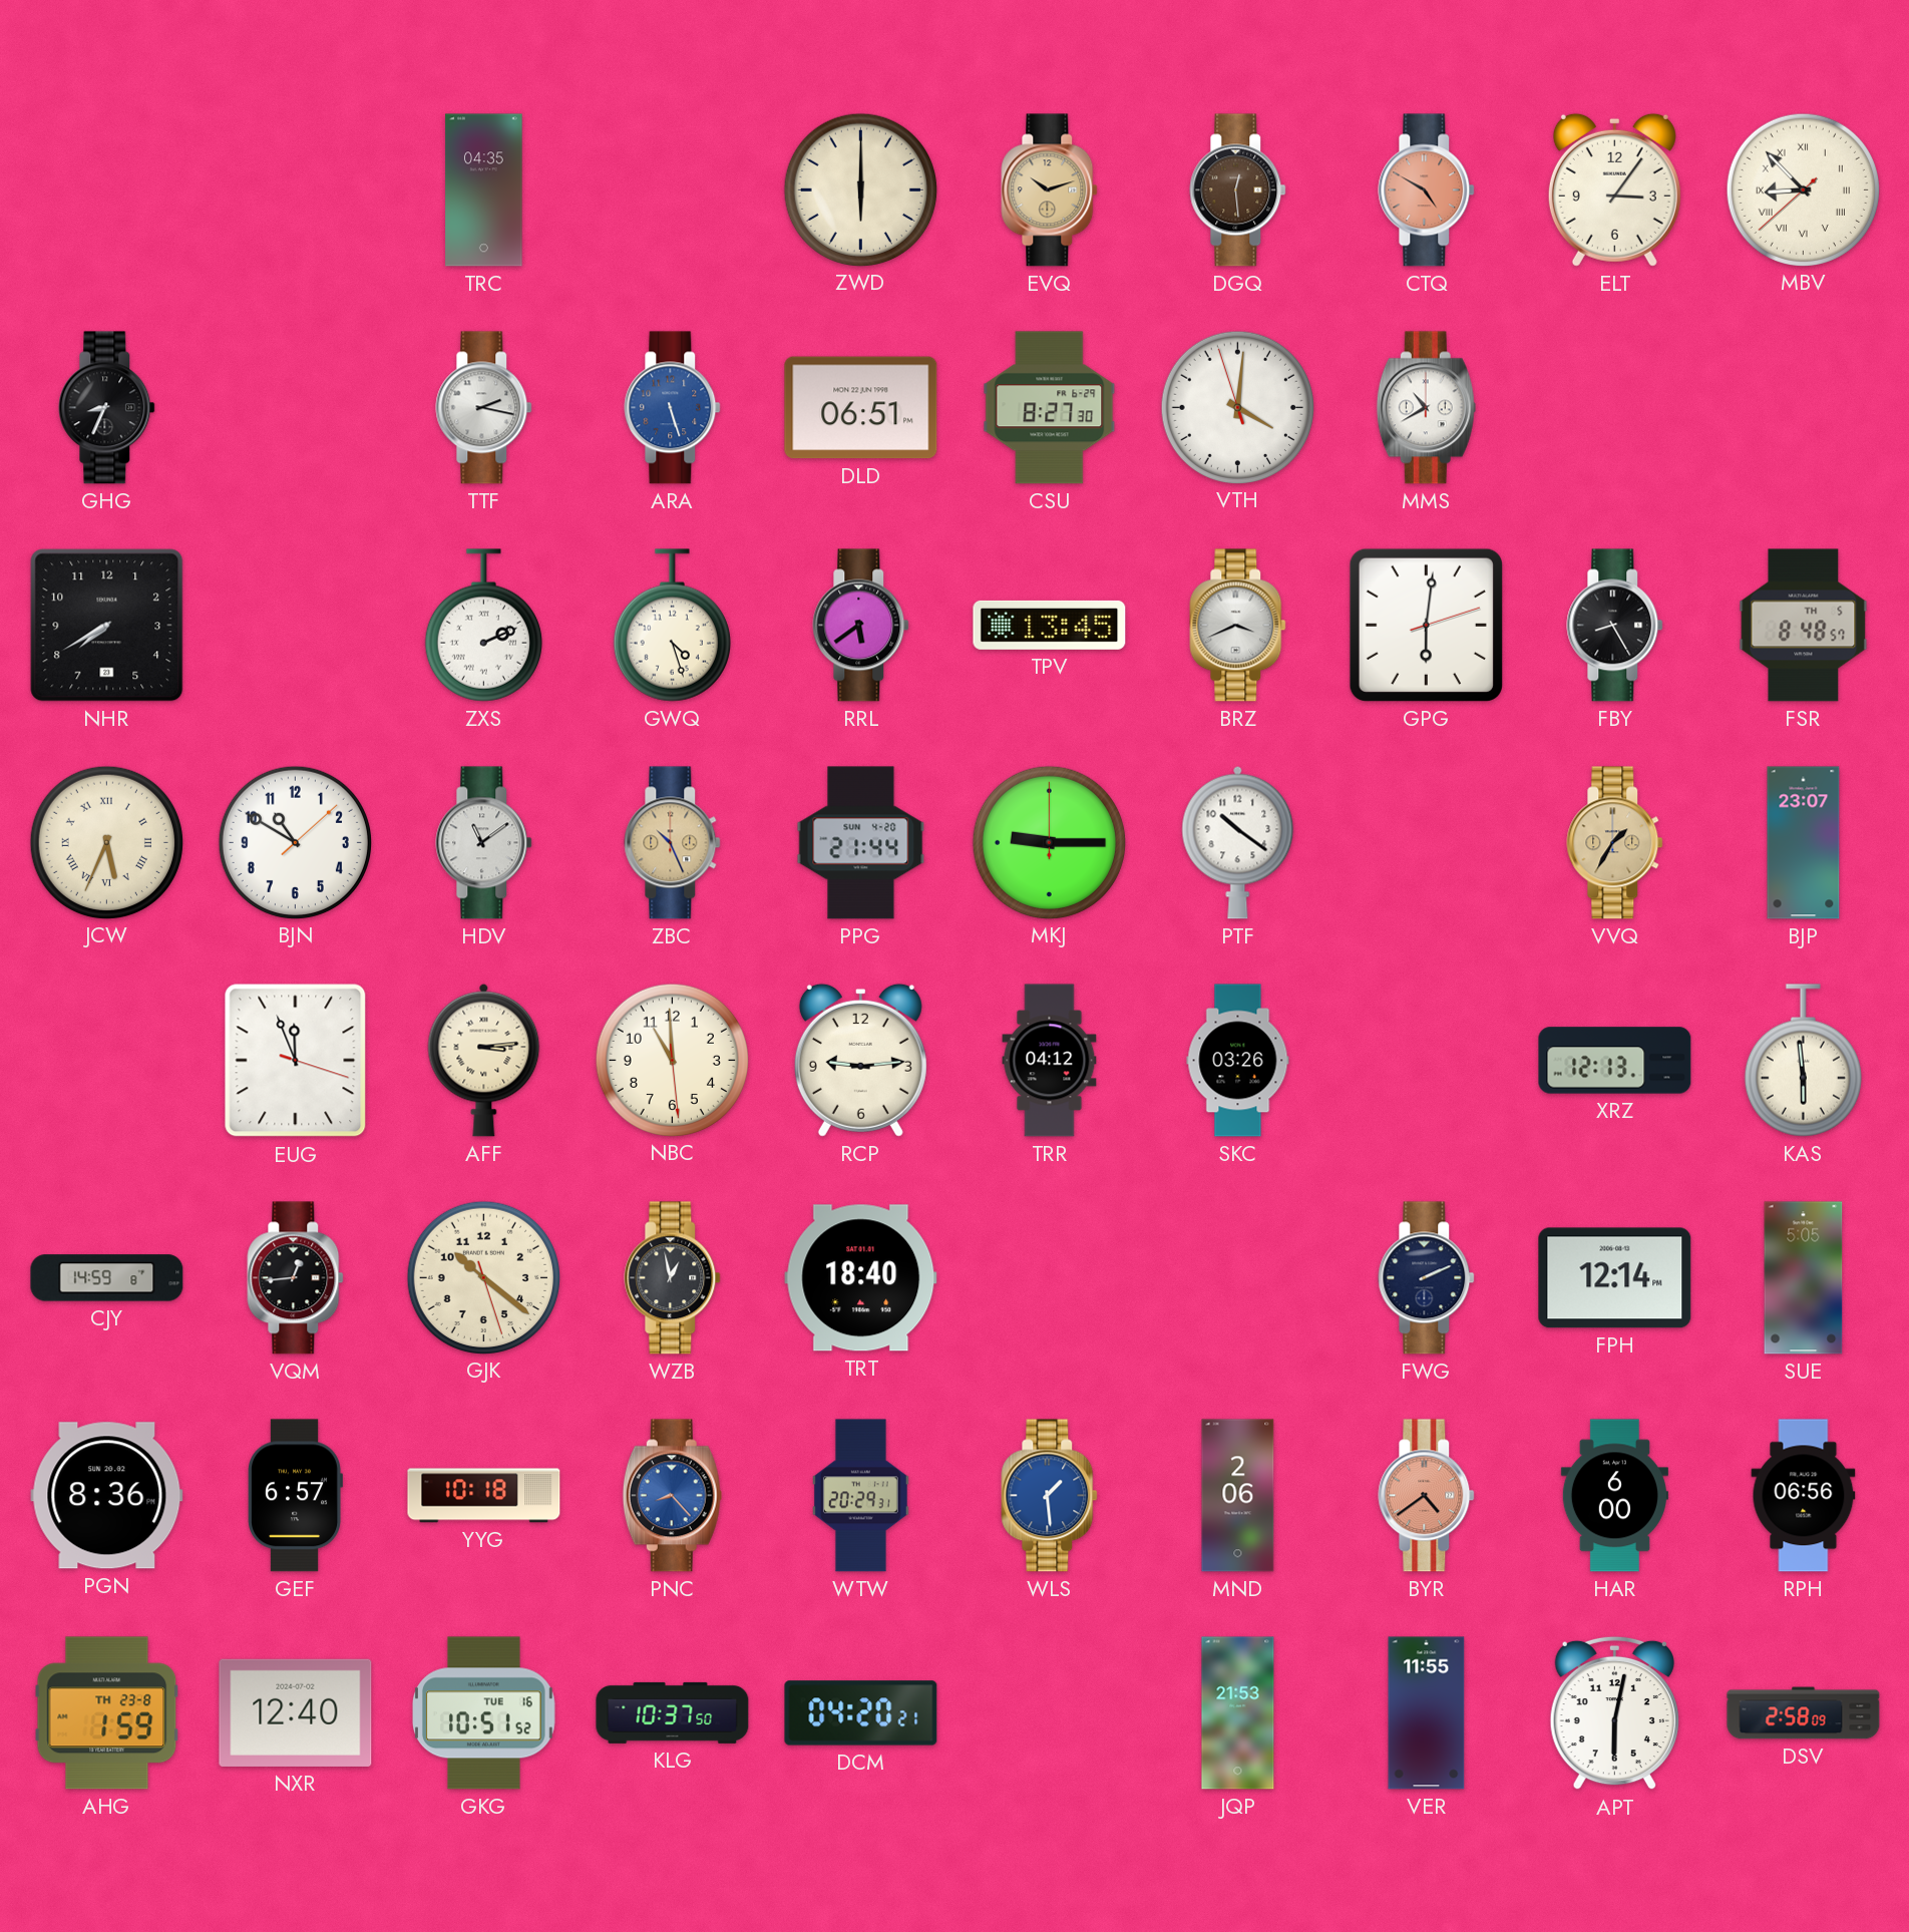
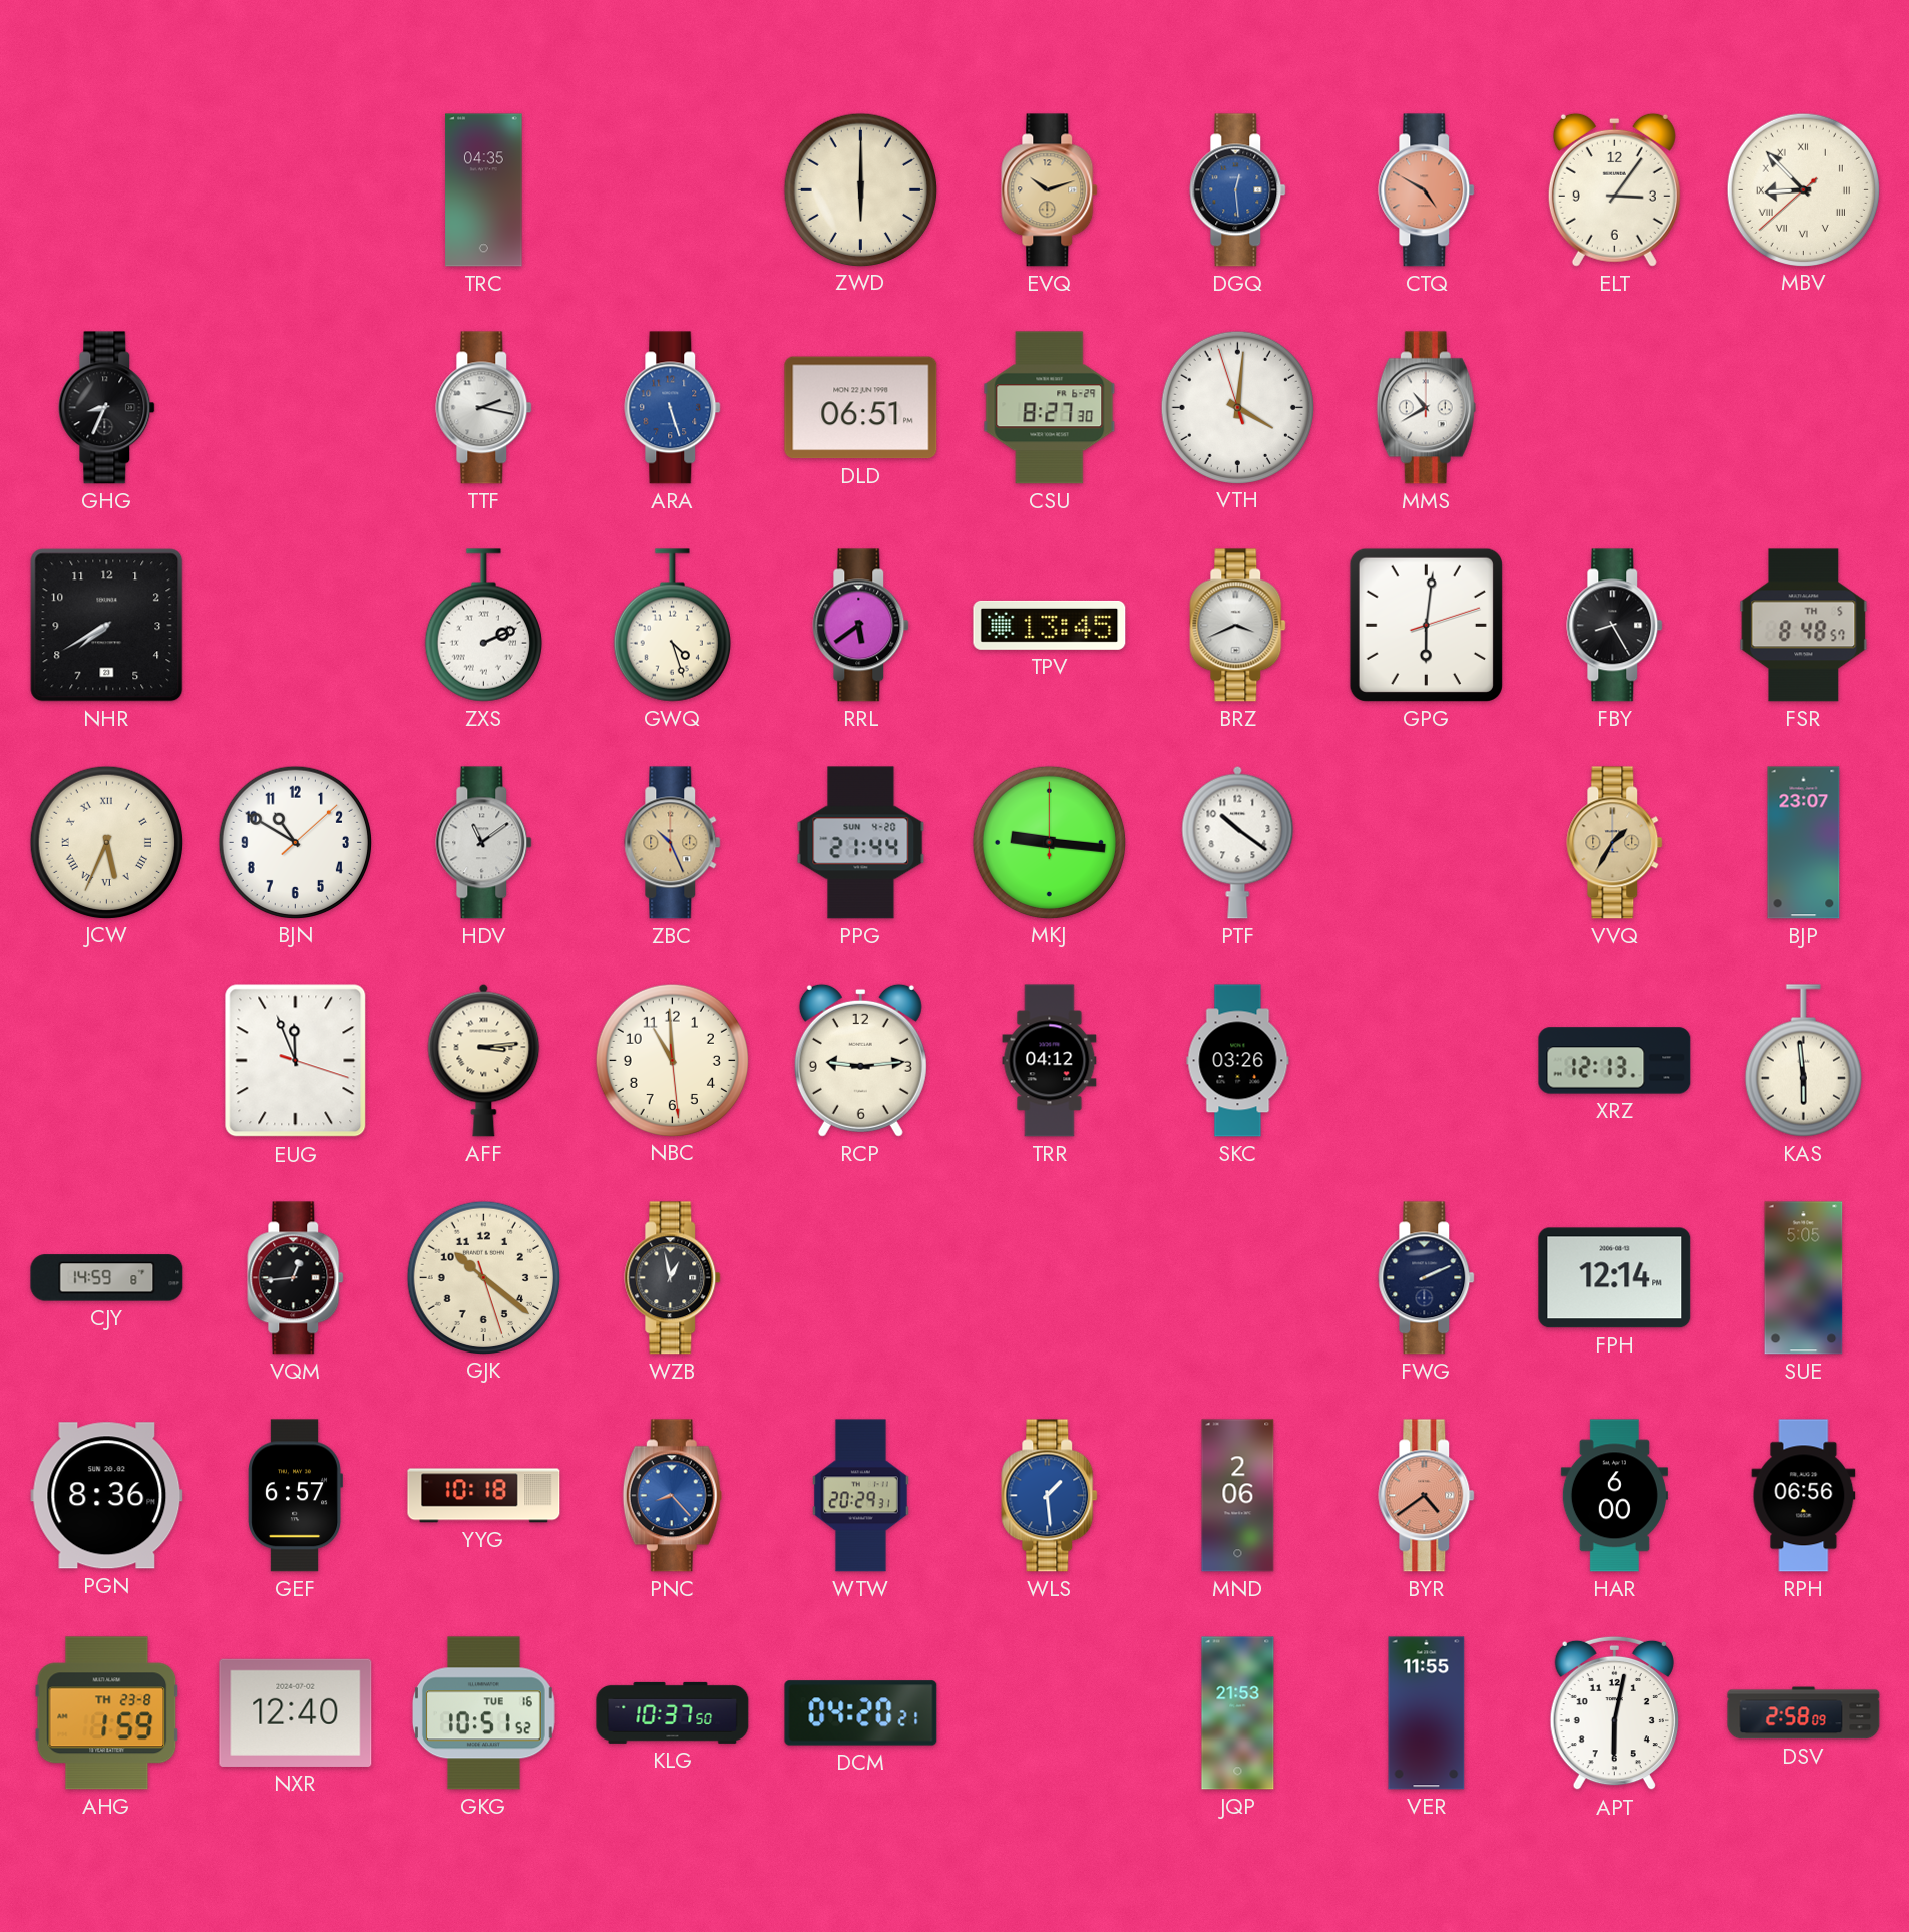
DGQ dial: brown -> blue
MKJ: 9:15 -> 9:16
TRT: 18:40 -> none
